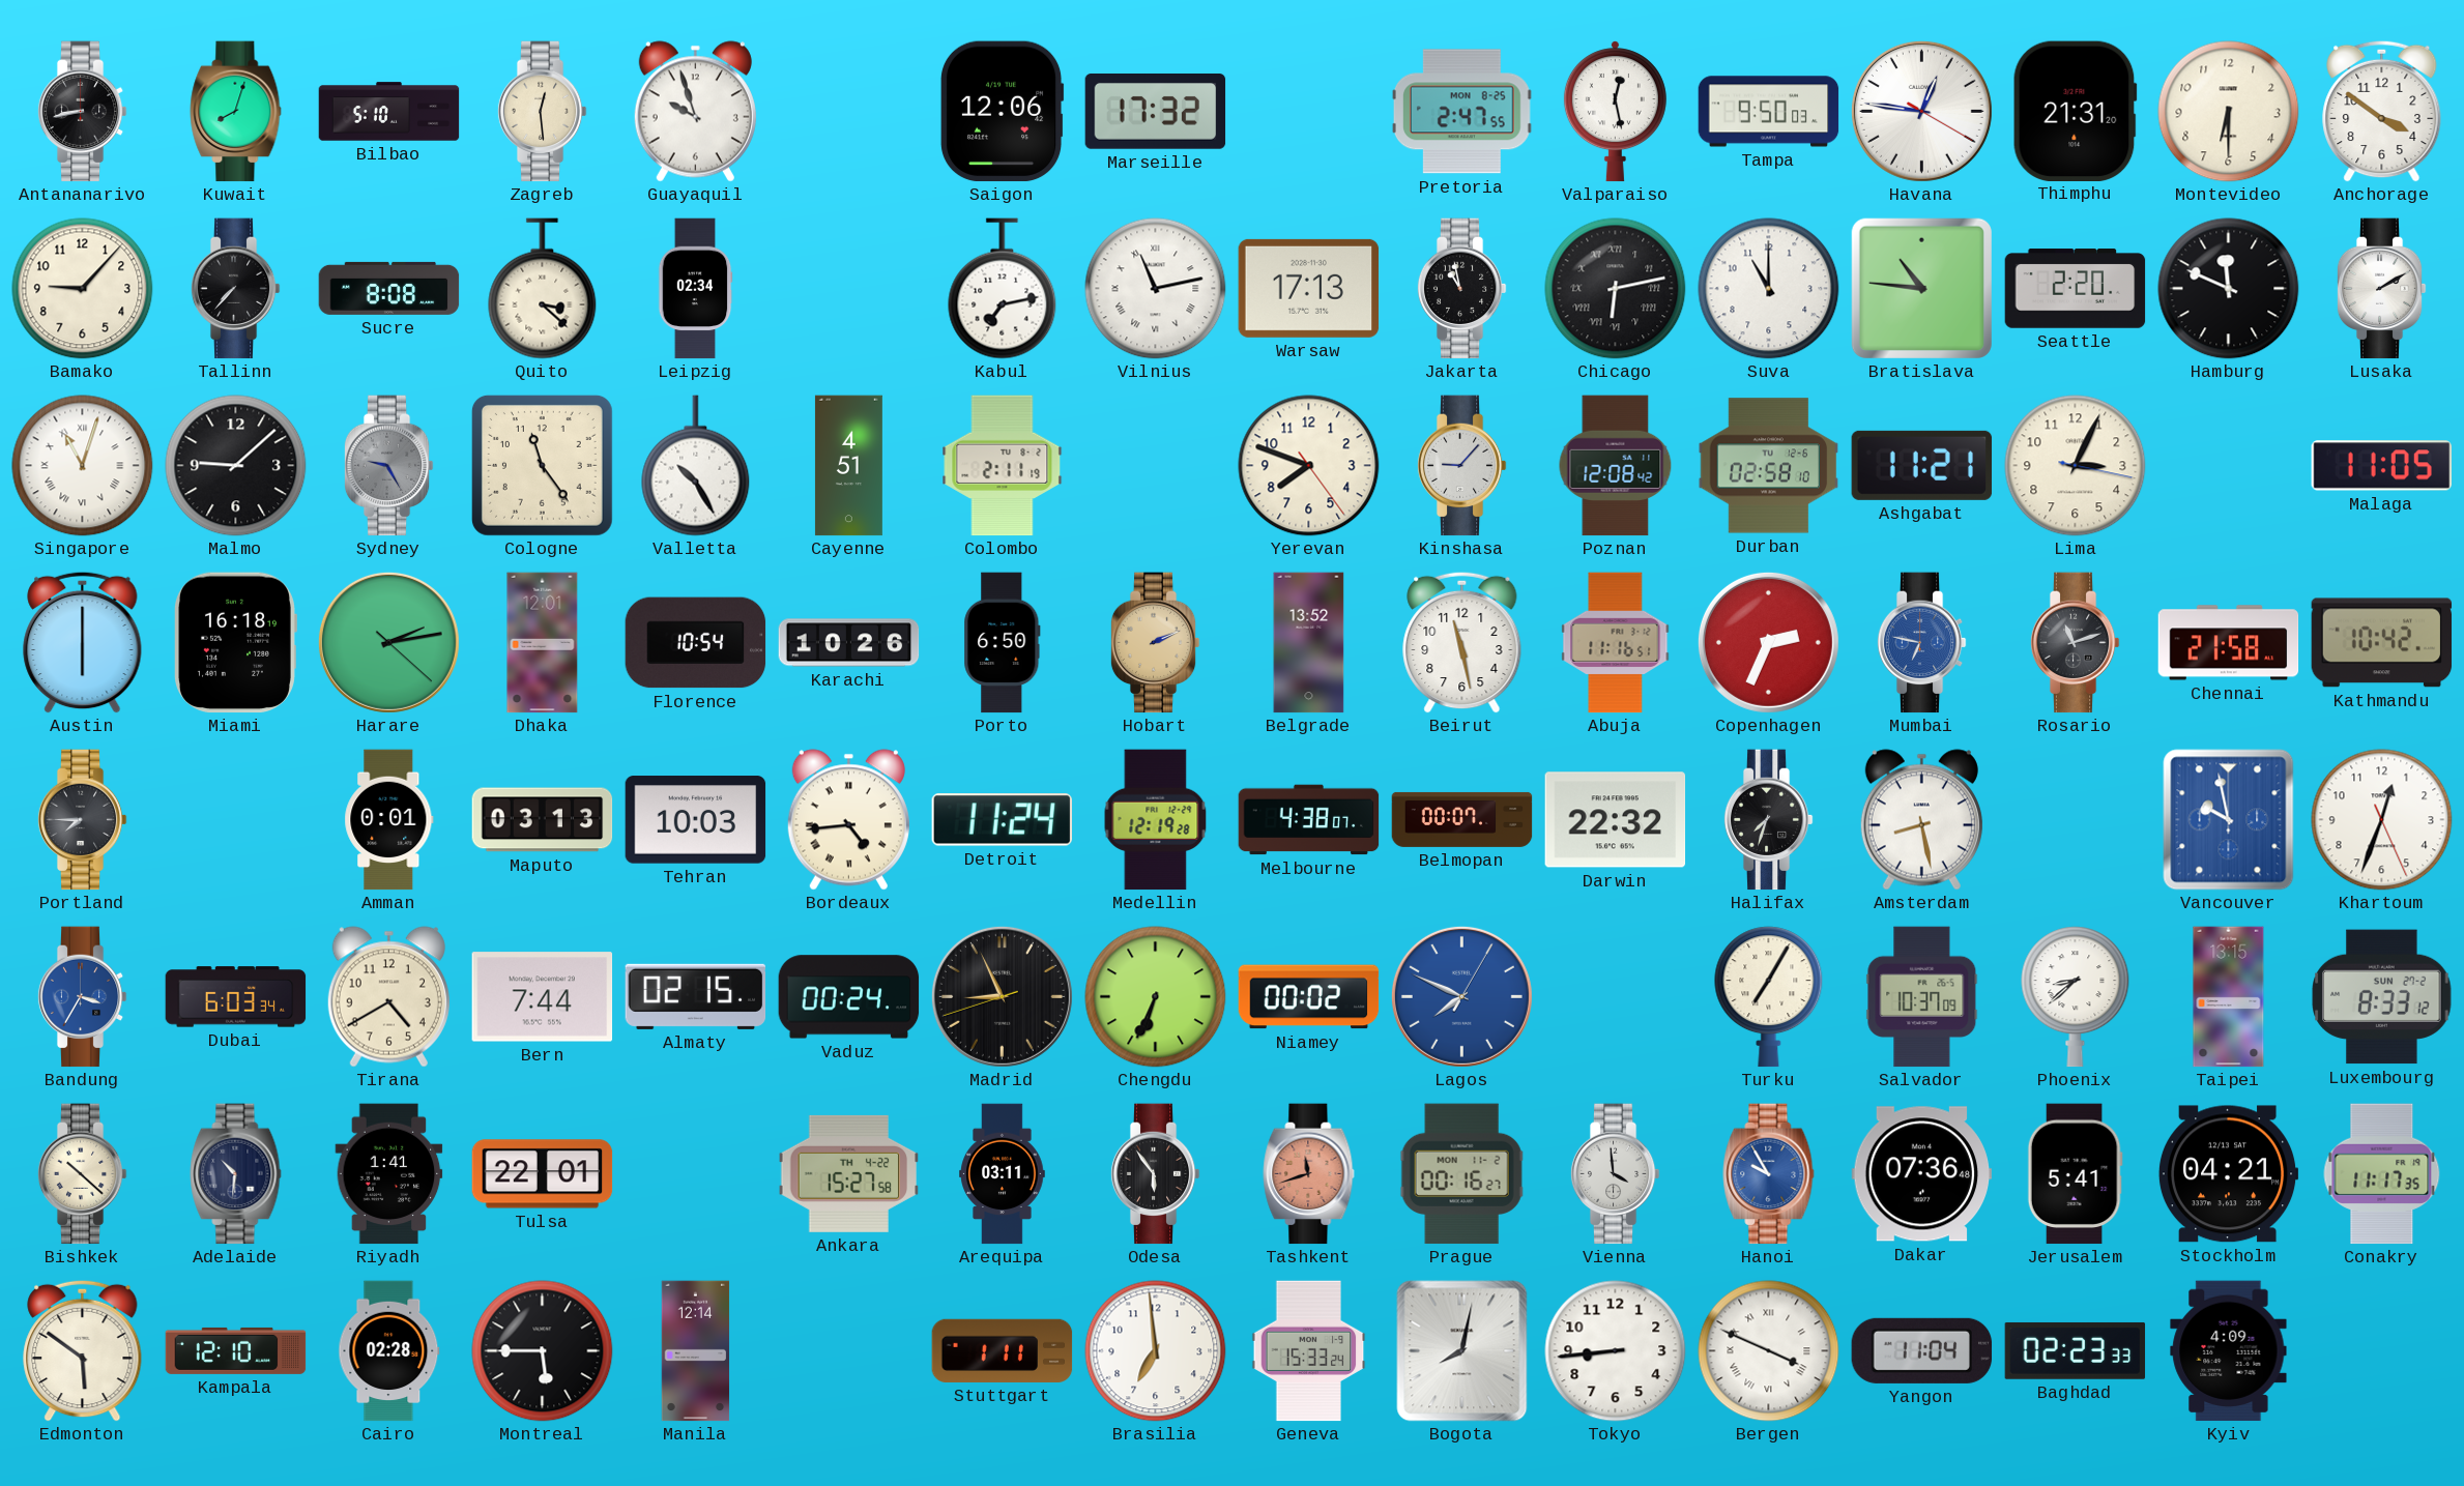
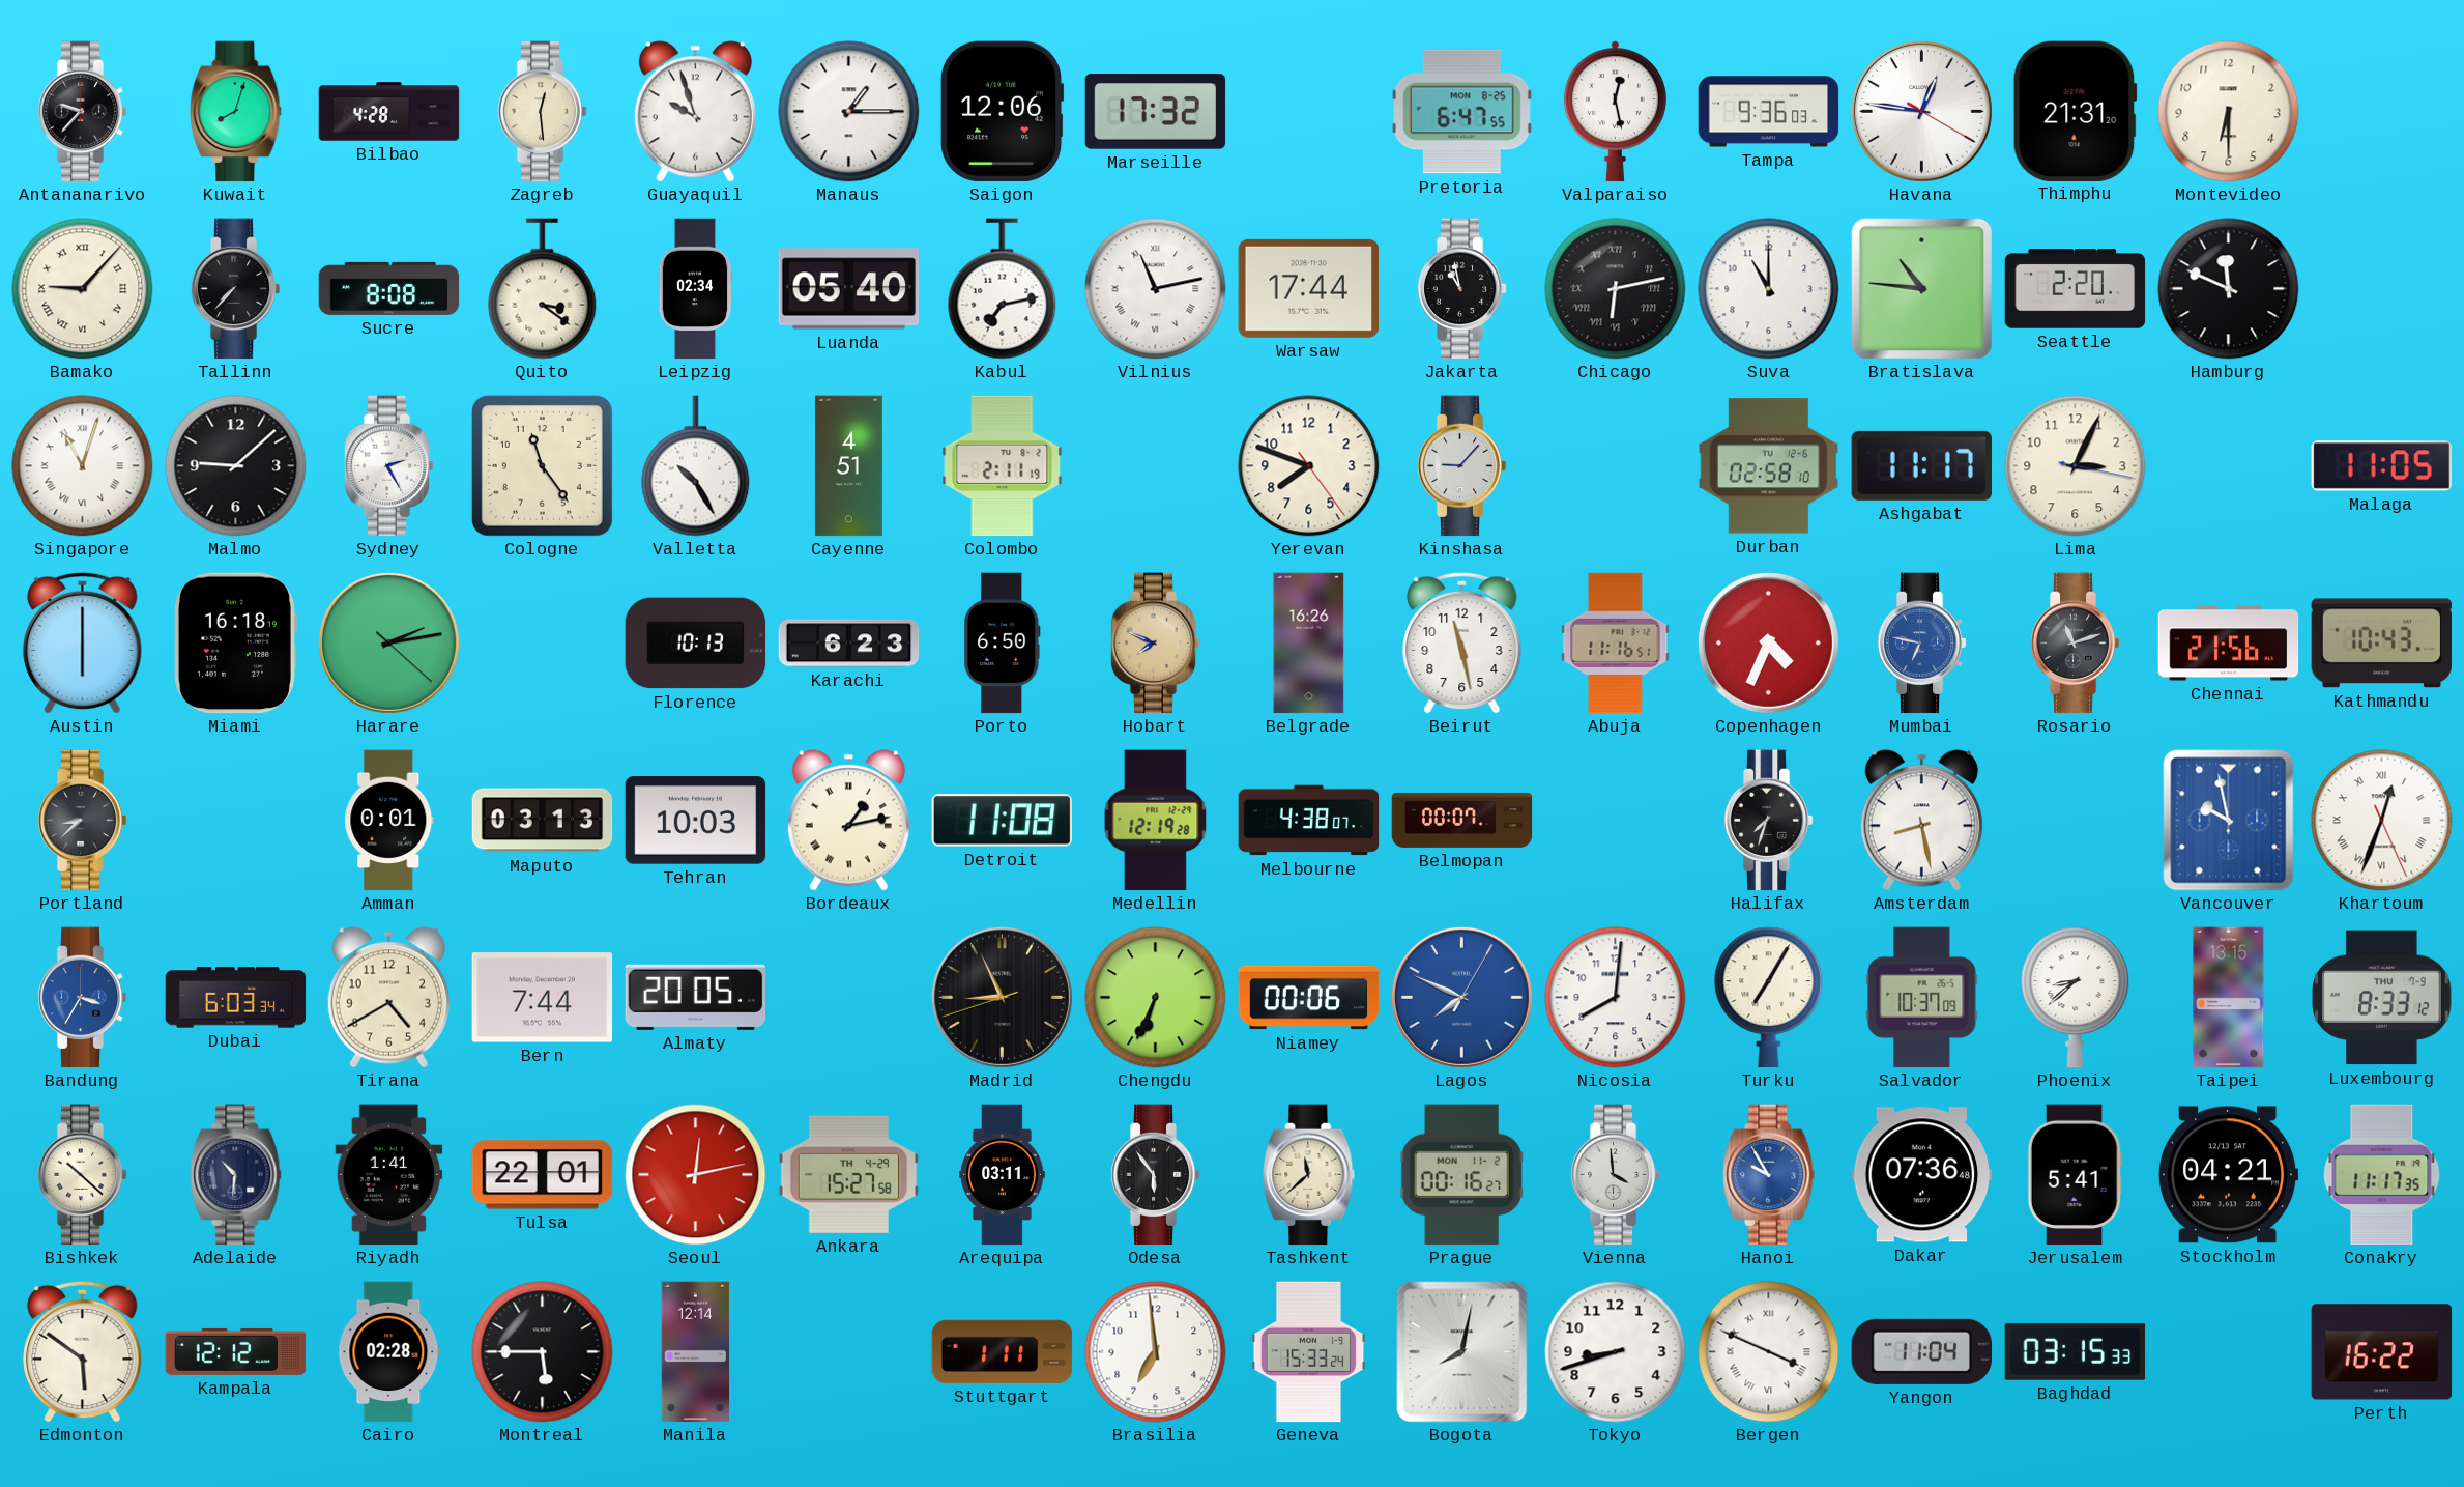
Antananarivo: 8:43 -> 9:37
Bilbao: 5:10 -> 4:28
Manaus: none -> 1:15
Pretoria: 2:47 -> 6:47
Tampa: 9:50 -> 9:36
Anchorage: 3:51 -> none
Bamako numerals: Arabic -> Roman
Quito: 3:22 -> 3:21
Luanda: none -> 05:40
Warsaw: 17:13 -> 17:44
Lusaka: 2:10 -> none
Sydney: 9:25 -> 2:25
Sydney dial: grey -> white
Poznan: 12:08 -> none
Ashgabat: 11:21 -> 11:17
Dhaka: 12:01 -> none
Florence: 10:54 -> 10:13
Karachi: 10:26 -> 6:23
Hobart: 2:11 -> 7:49
Belgrade: 13:52 -> 16:26
Copenhagen: 2:34 -> 4:34
Chennai: 21:58 -> 21:56
Kathmandu: 10:42 -> 10:43
Portland: 7:45 -> 8:38
Bordeaux: 4:44 -> 1:13
Detroit: 11:24 -> 11:08
Darwin: 22:32 -> none
Khartoum numerals: Arabic -> Roman
Almaty: 02:15 -> 20:05
Vaduz: 00:24 -> none
Niamey: 00:02 -> 00:06
Nicosia: none -> 8:01
Luxembourg date: SUN 27-2 -> THU 7-9
Seoul: none -> 12:13
Ankara date: TH 4-22 -> TH 4-29
Tashkent: 11:42 -> 11:38
Tashkent dial: salmon -> cream
Kampala: 12:10 -> 12:12
Tokyo: 8:44 -> 8:42
Baghdad: 02:23 -> 03:15
Kyiv: 4:09 -> none
Perth: none -> 16:22
